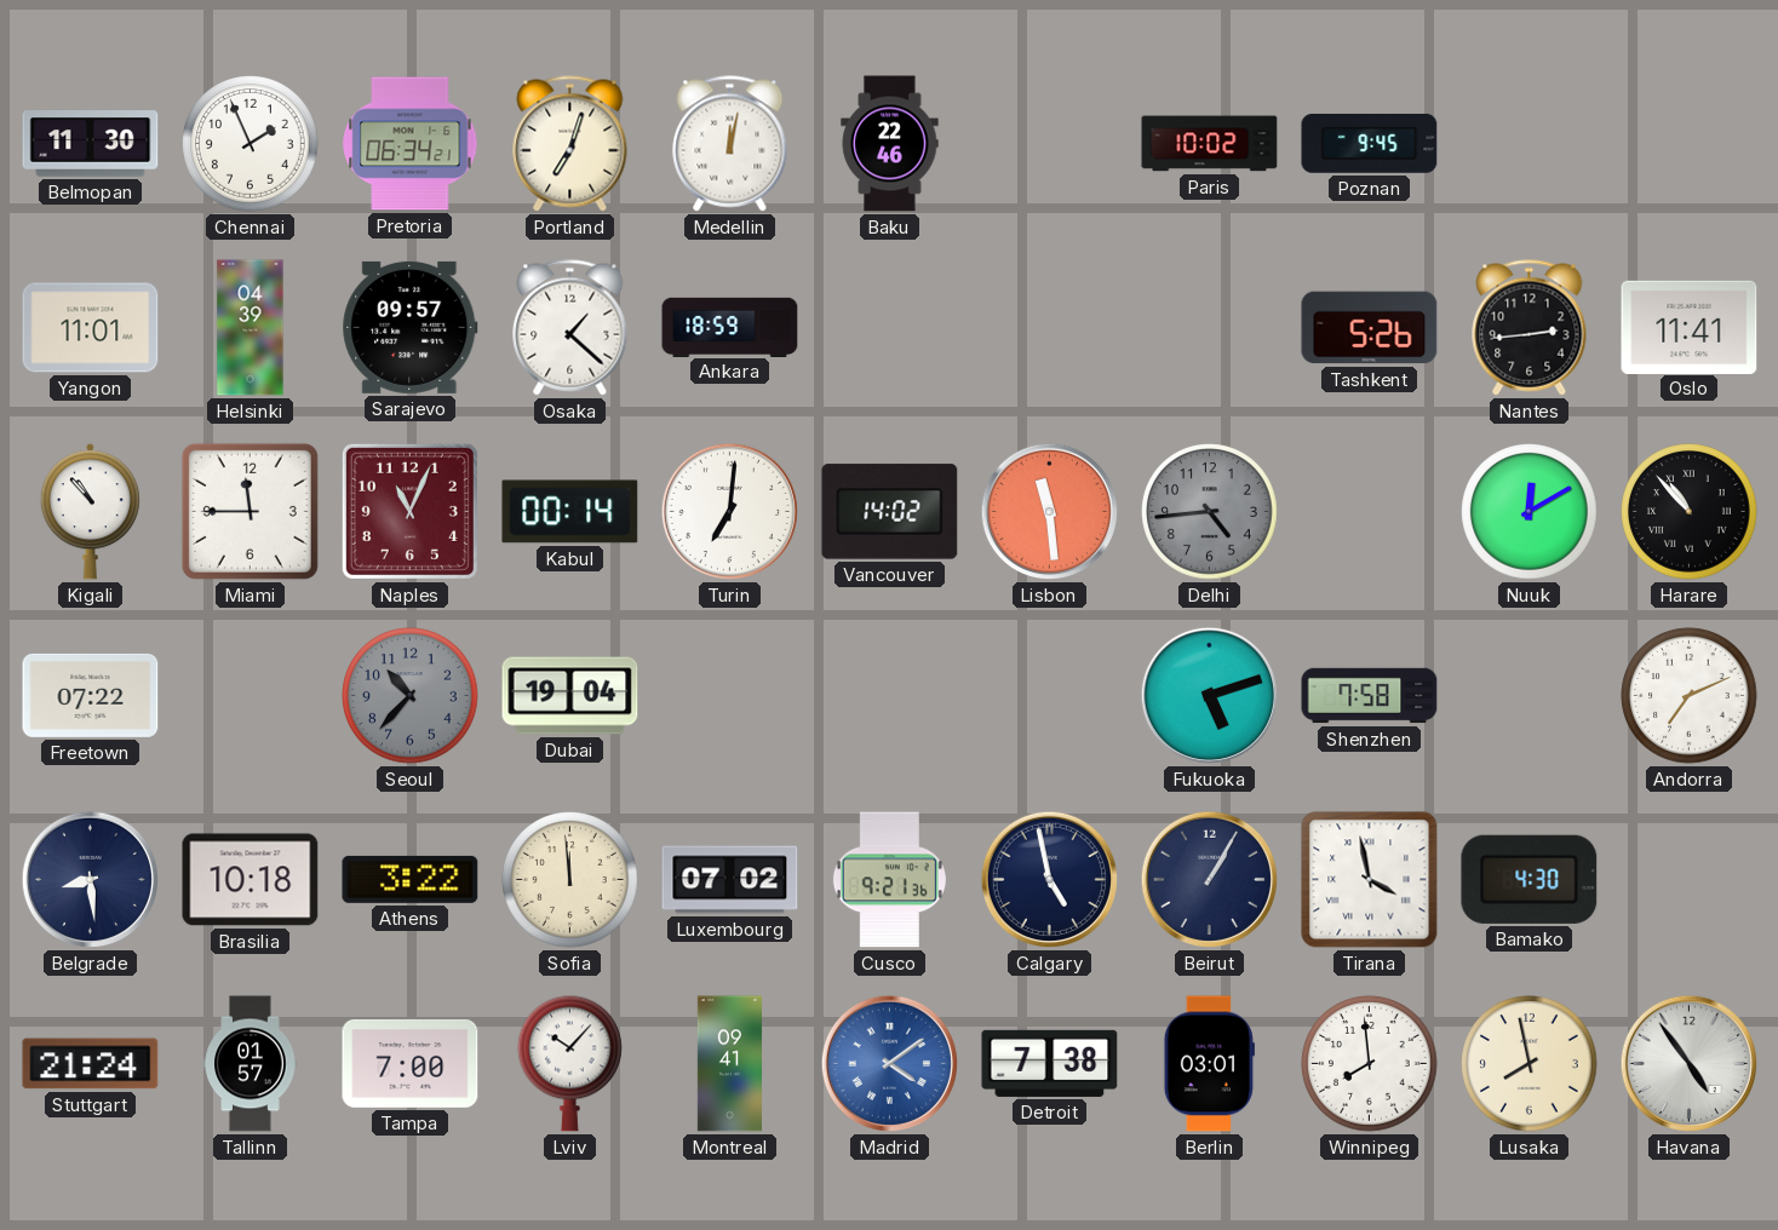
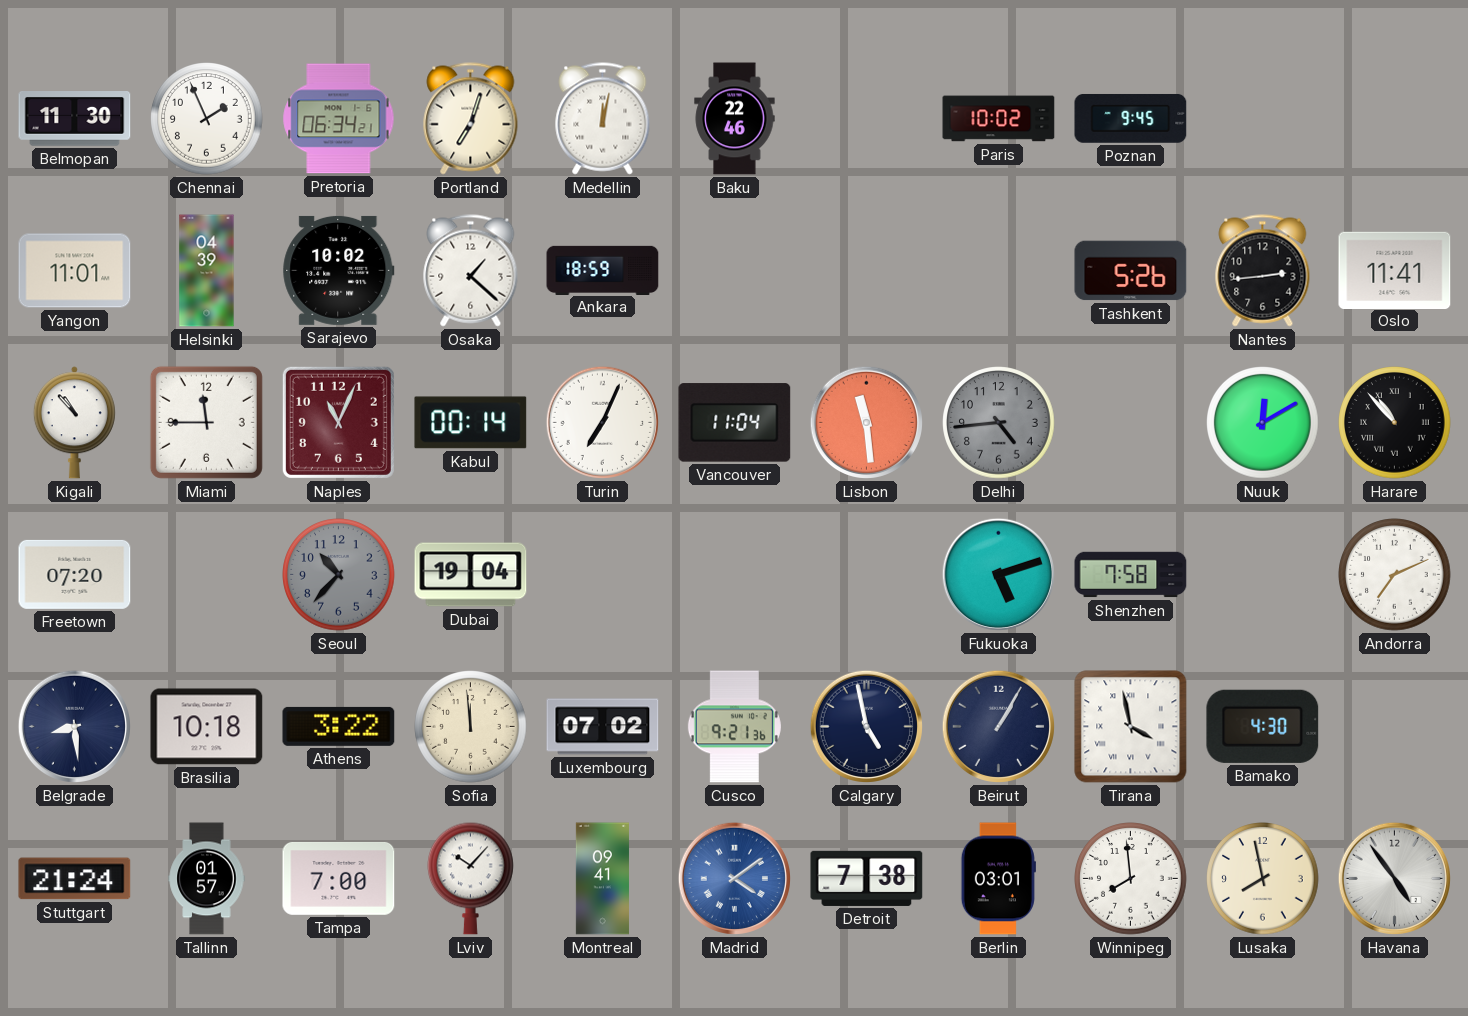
Sarajevo: 09:57 -> 10:02
Turin: 7:01 -> 7:04
Vancouver: 14:02 -> 11:04
Freetown: 07:22 -> 07:20
